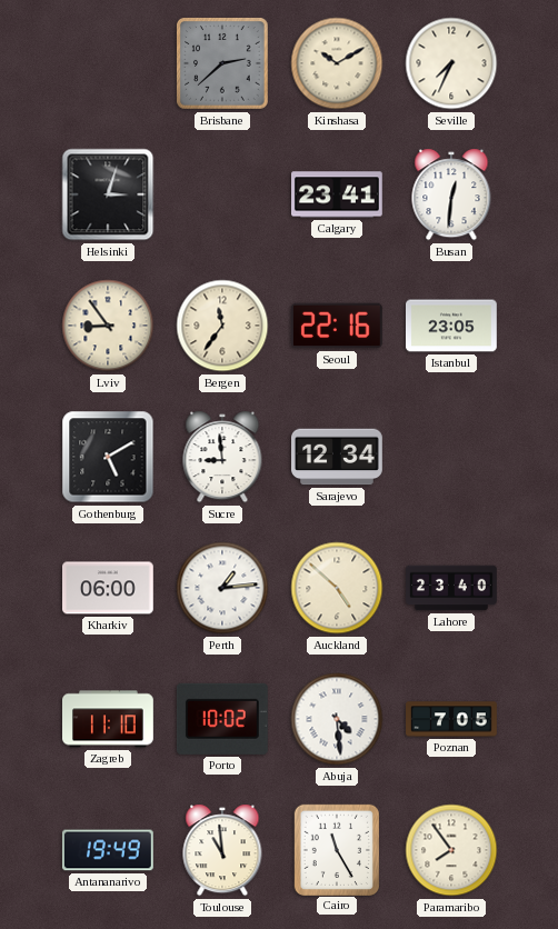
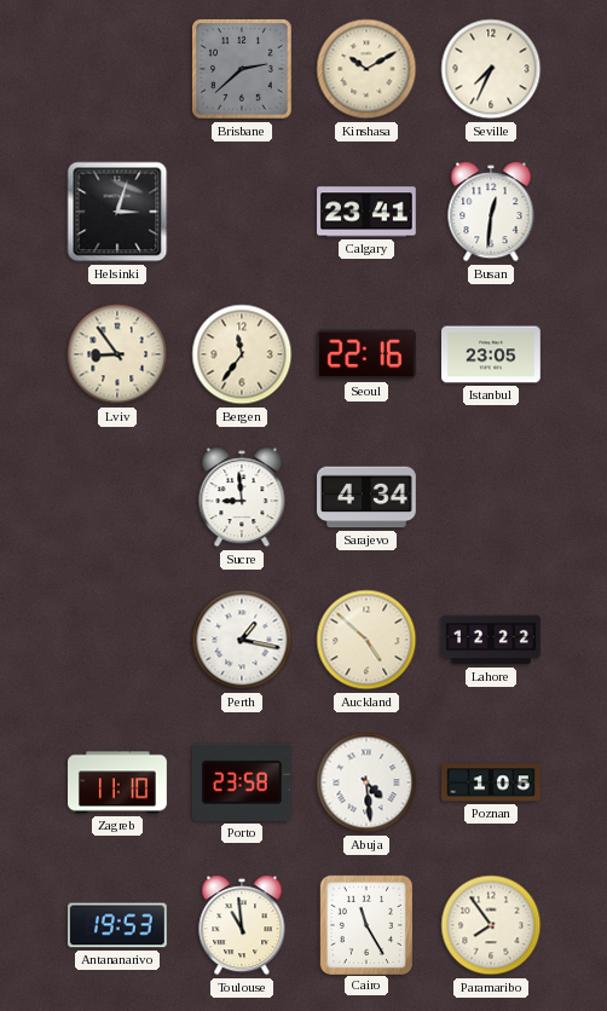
Gothenburg: 5:10 -> none
Sarajevo: 12:34 -> 4:34
Kharkiv: 06:00 -> none
Perth: 1:14 -> 1:17
Lahore: 23:40 -> 12:22
Porto: 10:02 -> 23:58
Poznan: 7:05 -> 1:05
Antananarivo: 19:49 -> 19:53
